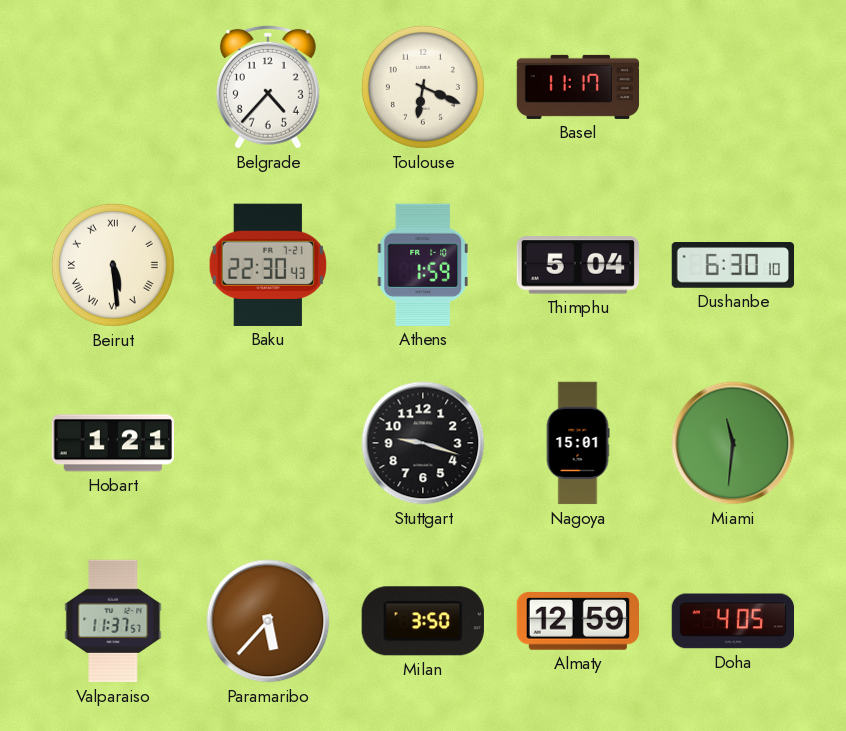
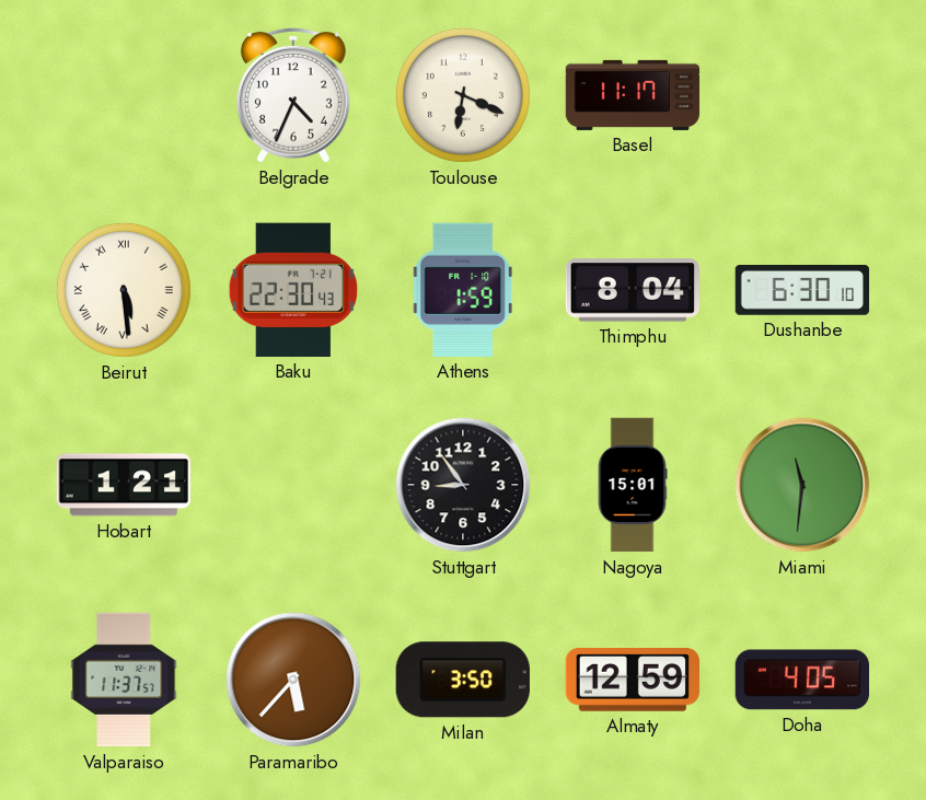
Belgrade: 4:37 -> 4:34
Thimphu: 5:04 -> 8:04
Stuttgart: 9:18 -> 8:54
